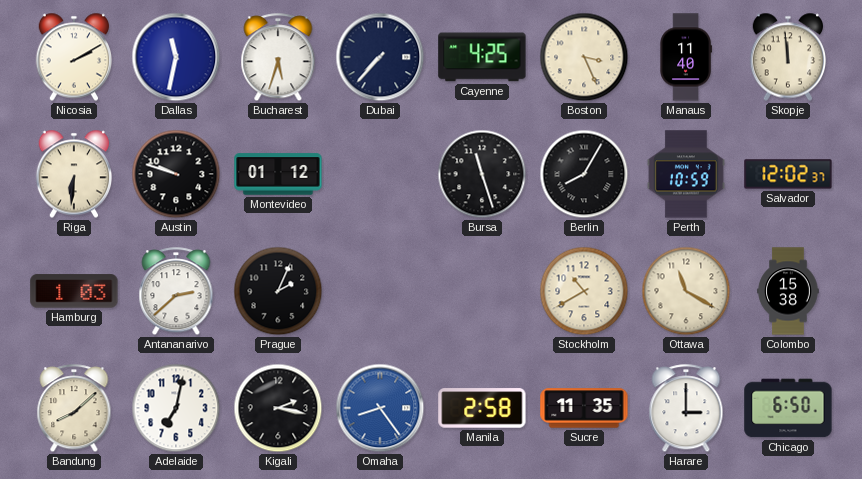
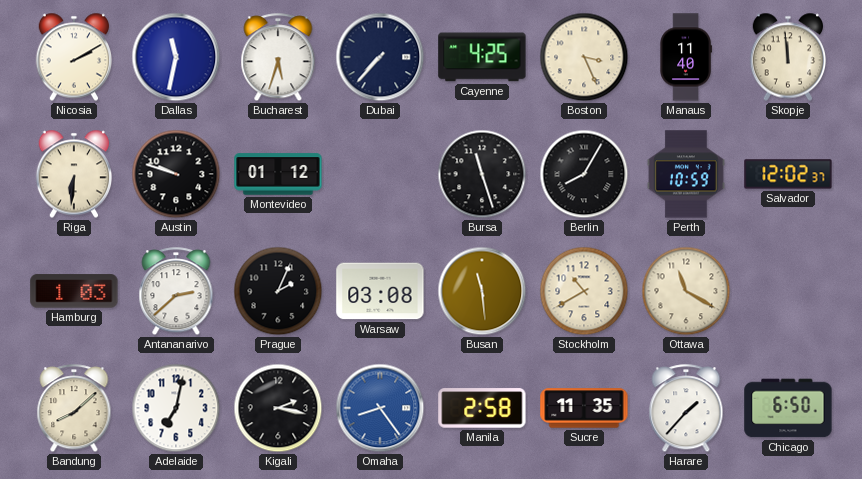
Warsaw: none -> 03:08
Busan: none -> 11:29
Colombo: 15:38 -> none
Harare: 3:00 -> 1:37
